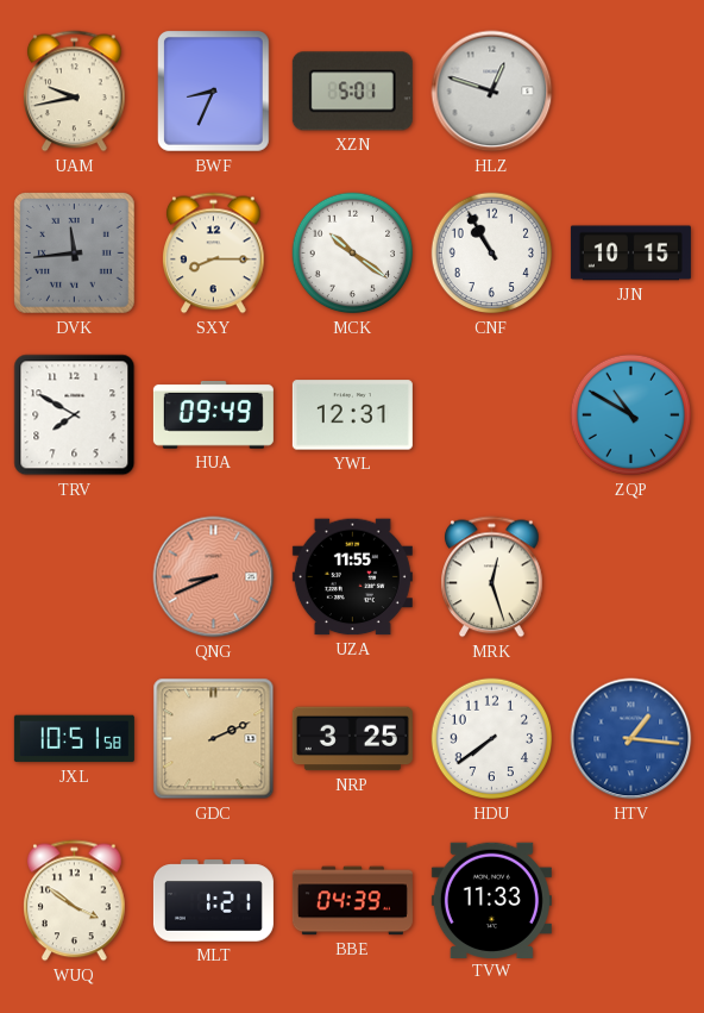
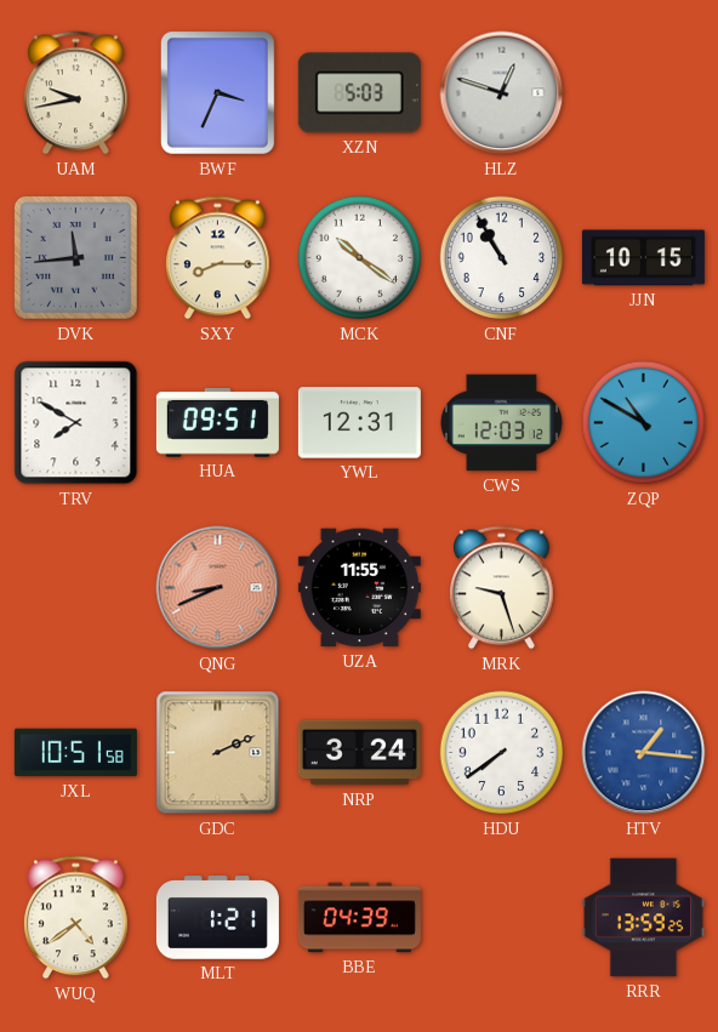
BWF: 8:34 -> 3:34
XZN: 5:01 -> 5:03
HUA: 09:49 -> 09:51
CWS: none -> 12:03
MRK: 12:27 -> 9:27
NRP: 3:25 -> 3:24
WUQ: 3:51 -> 4:39
TVW: 11:33 -> none
RRR: none -> 13:59
